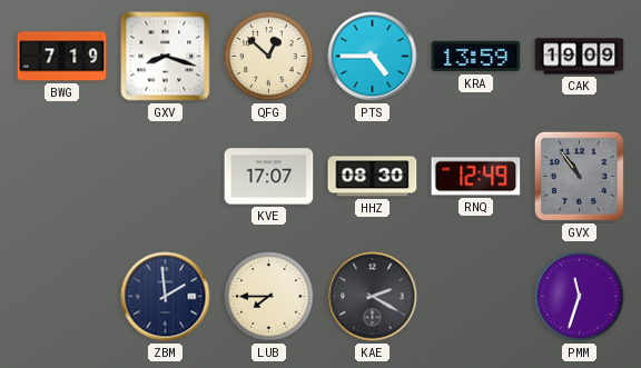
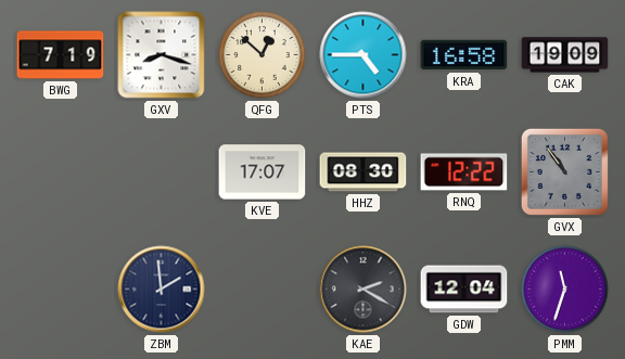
KRA: 13:59 -> 16:58
RNQ: 12:49 -> 12:22
LUB: 7:45 -> none
GDW: none -> 12:04
